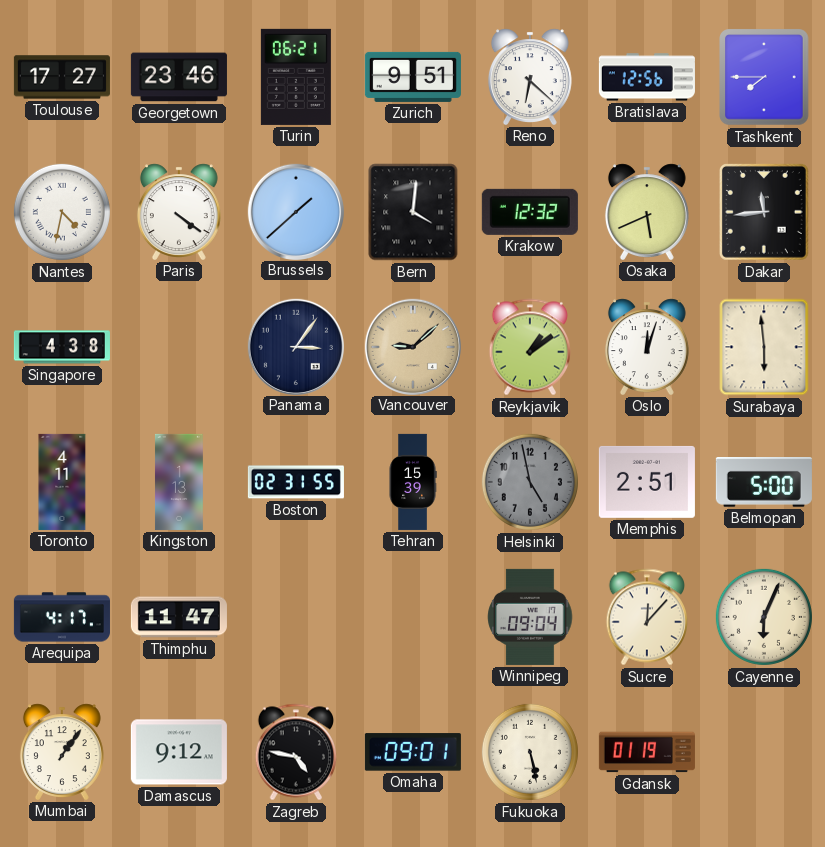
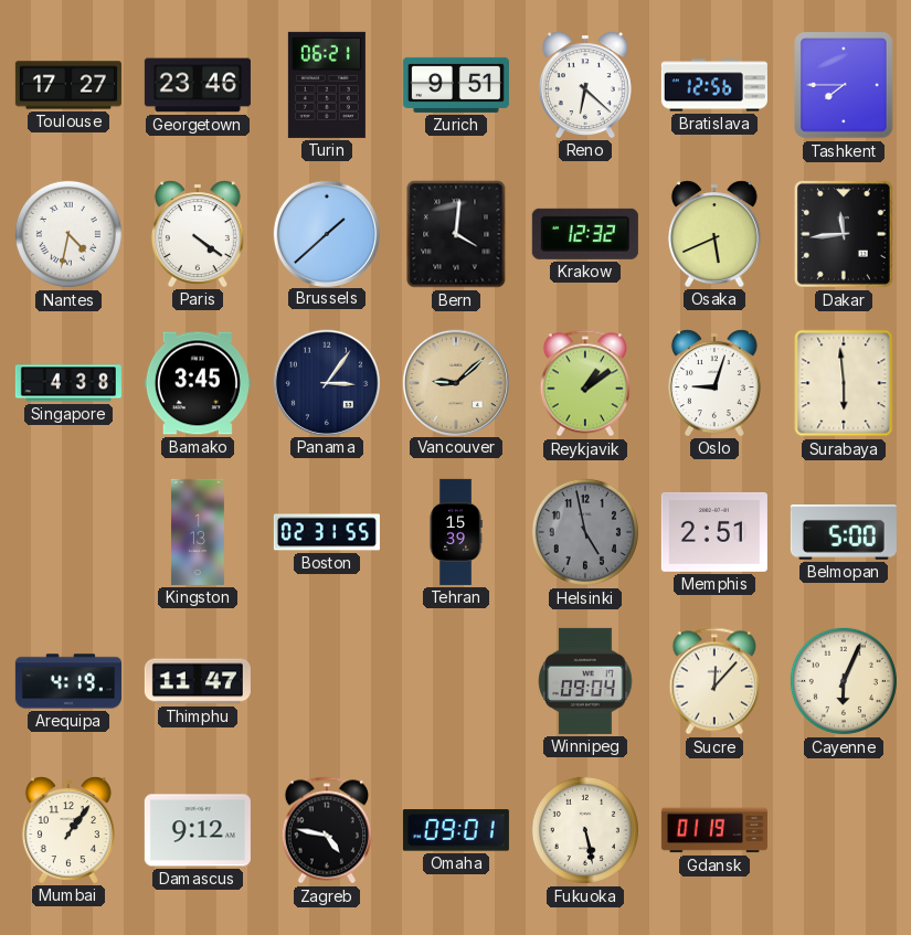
Bamako: none -> 3:45
Oslo: 12:03 -> 9:03
Toronto: 4:11 -> none
Arequipa: 4:17 -> 4:19
